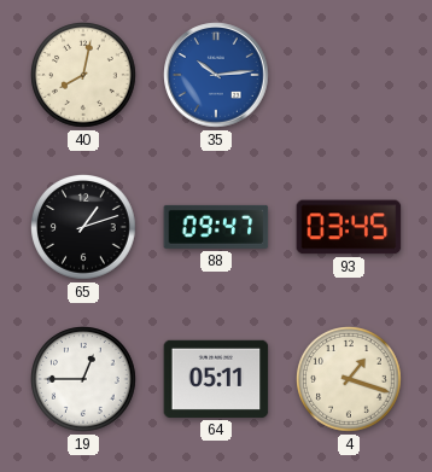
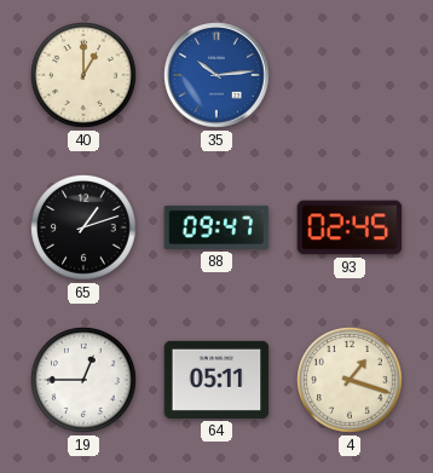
40: 8:02 -> 1:00
93: 03:45 -> 02:45
